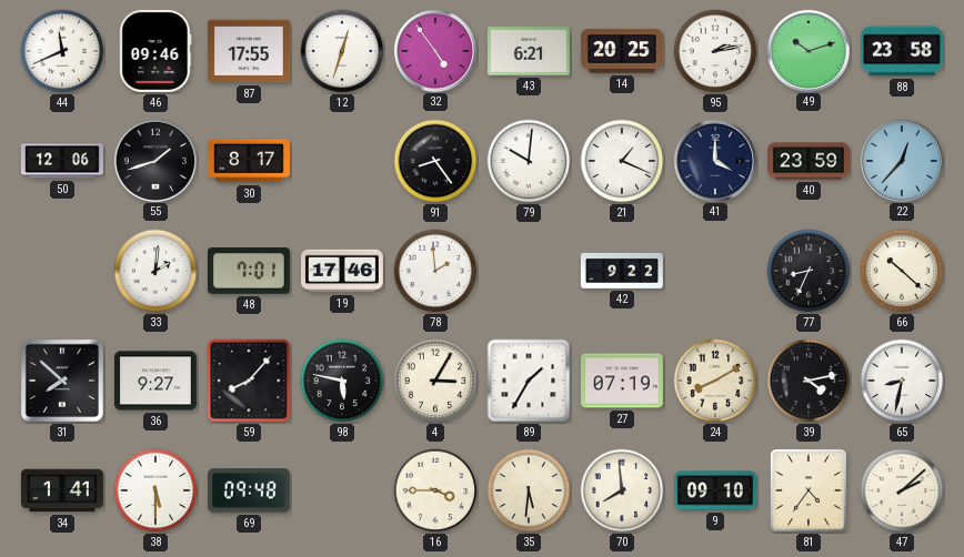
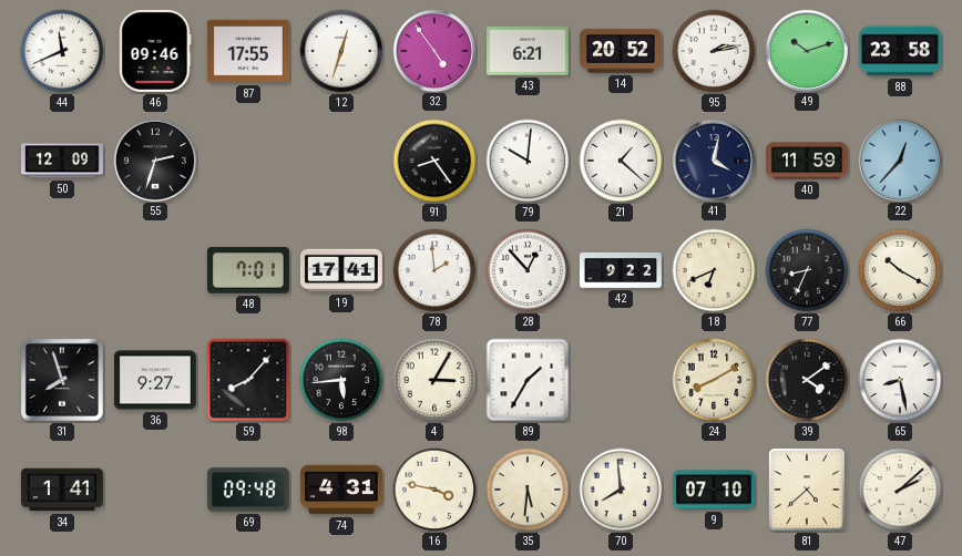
14: 20:25 -> 20:52
50: 12:06 -> 12:09
55: 1:42 -> 2:33
30: 8:17 -> none
21: 1:19 -> 1:22
41: 4:00 -> 4:02
40: 23:59 -> 11:59
33: 2:01 -> none
19: 17:46 -> 17:41
28: none -> 12:53
18: none -> 6:41
66: 10:22 -> 10:20
31: 7:52 -> 7:57
98: 5:47 -> 5:44
27: 07:19 -> none
39: 4:13 -> 4:09
65: 8:32 -> 8:28
38: 5:30 -> none
74: none -> 4:31
16: 3:45 -> 3:47
9: 09:10 -> 07:10
81: 4:36 -> 4:38
